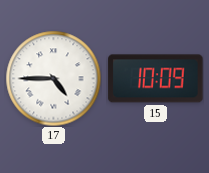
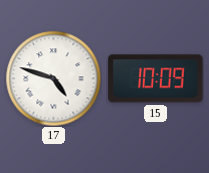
17: 4:45 -> 4:48
